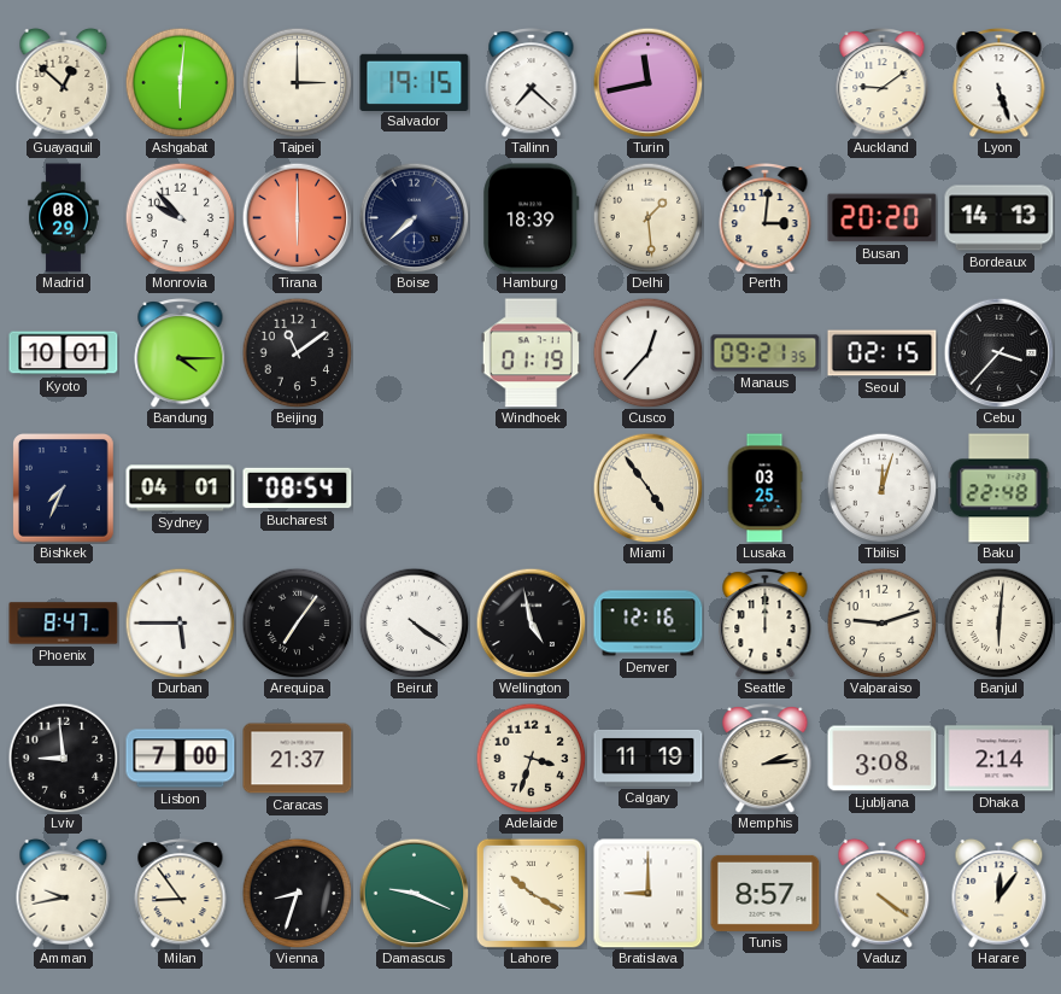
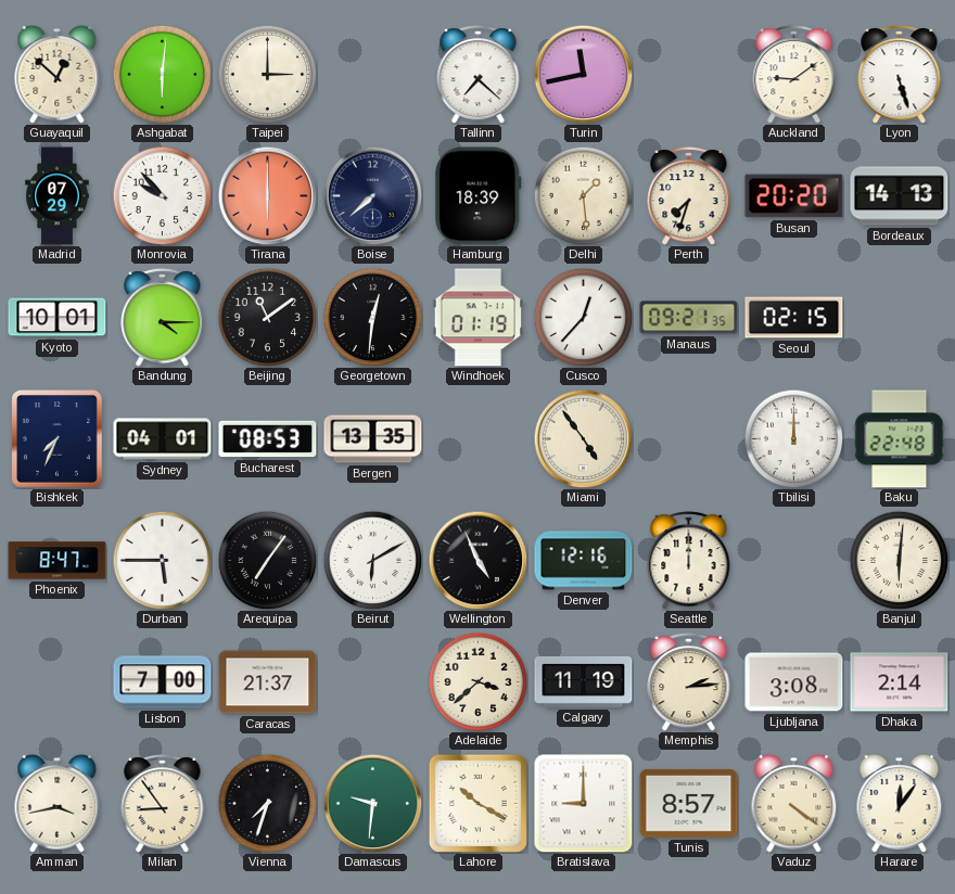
Salvador: 19:15 -> none
Madrid: 08:29 -> 07:29
Perth: 3:01 -> 7:33
Georgetown: none -> 12:31
Cebu: 3:37 -> none
Bucharest: 08:54 -> 08:53
Bergen: none -> 13:35
Lusaka: 03:25 -> none
Tbilisi: 12:03 -> 12:00
Beirut: 4:21 -> 6:10
Wellington: 4:58 -> 4:56
Valparaiso: 9:12 -> none
Lviv: 8:59 -> none
Adelaide: 3:33 -> 3:38
Amman: 9:43 -> 3:43
Vienna: 8:33 -> 7:33
Damascus: 9:19 -> 9:31
